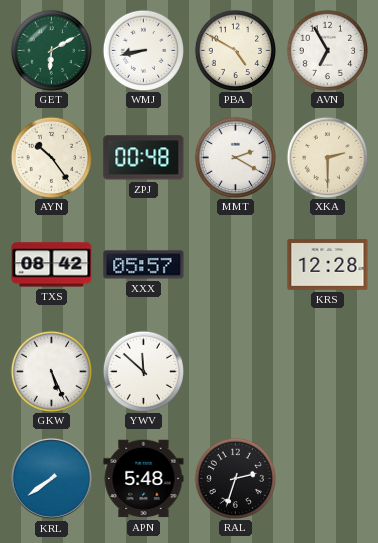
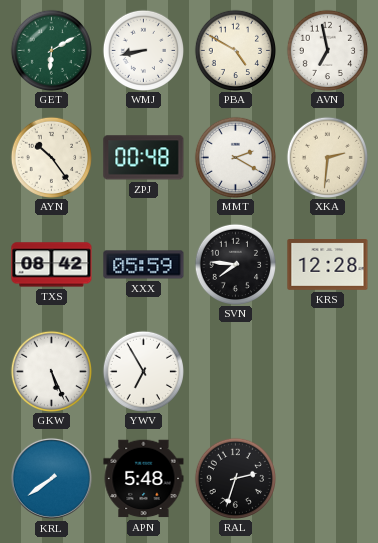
AVN: 6:55 -> 6:58
XKA: 2:30 -> 2:31
XXX: 05:57 -> 05:59
SVN: none -> 7:46
YWV: 11:52 -> 6:55
